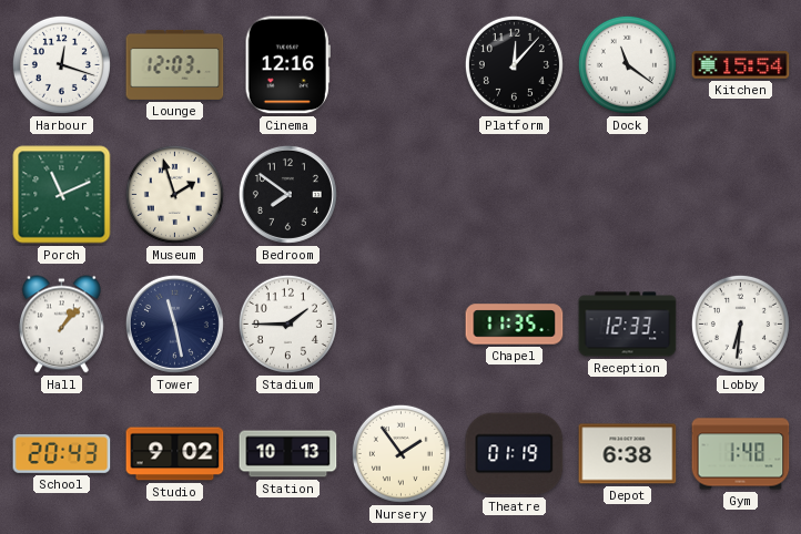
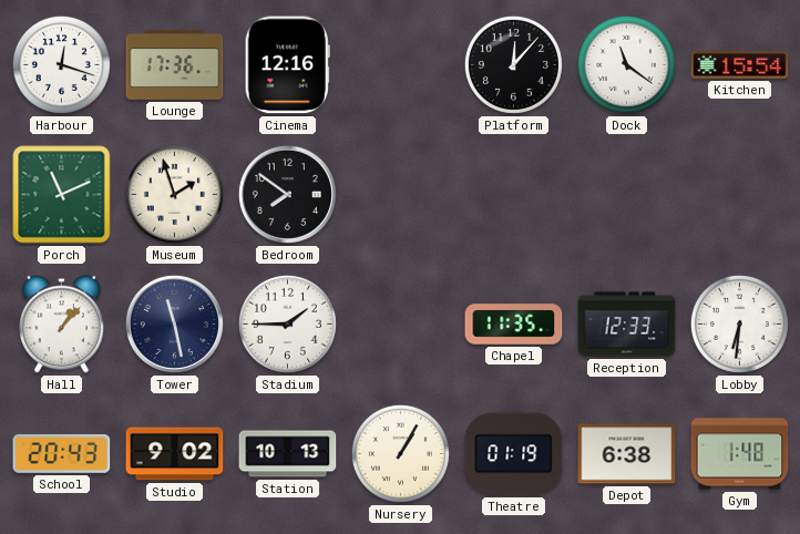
Lounge: 12:03 -> 17:36
Nursery: 1:54 -> 1:05
